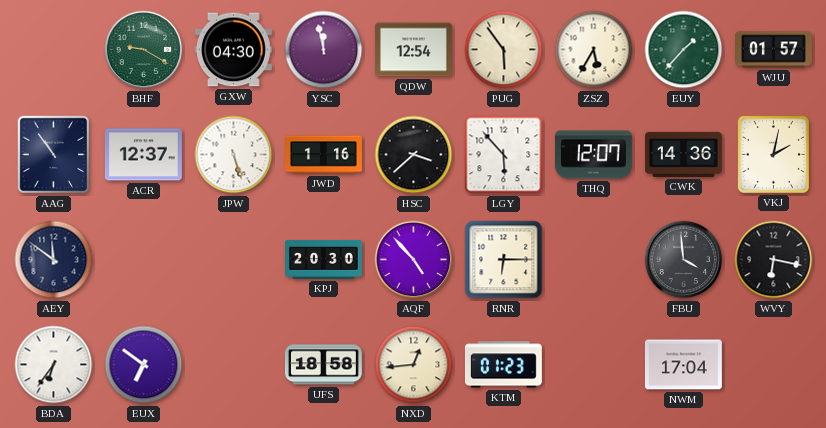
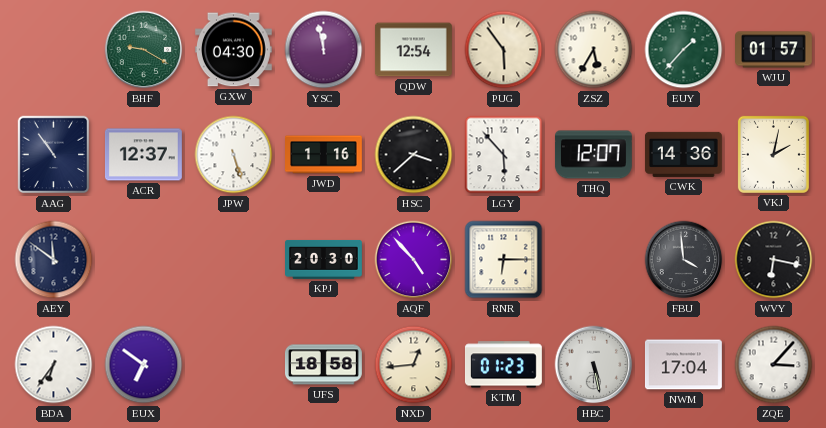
HBC: none -> 5:28
ZQE: none -> 3:07
